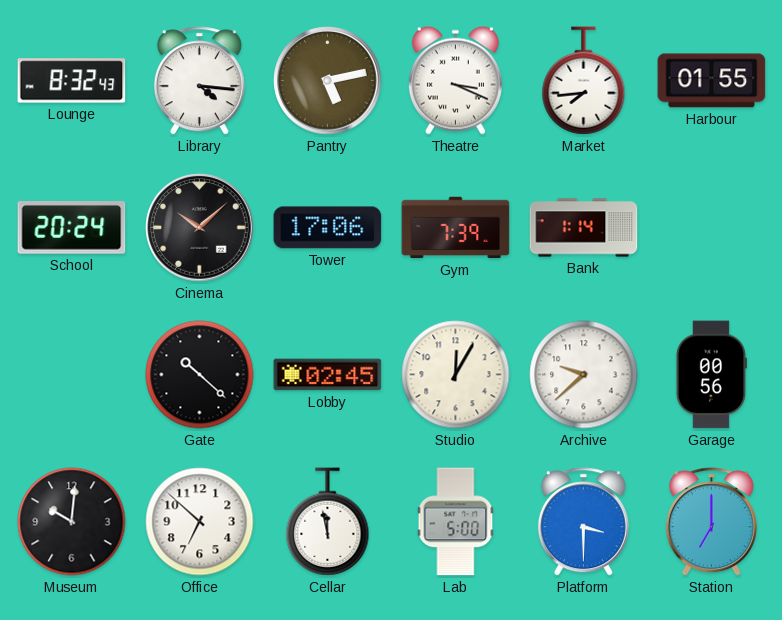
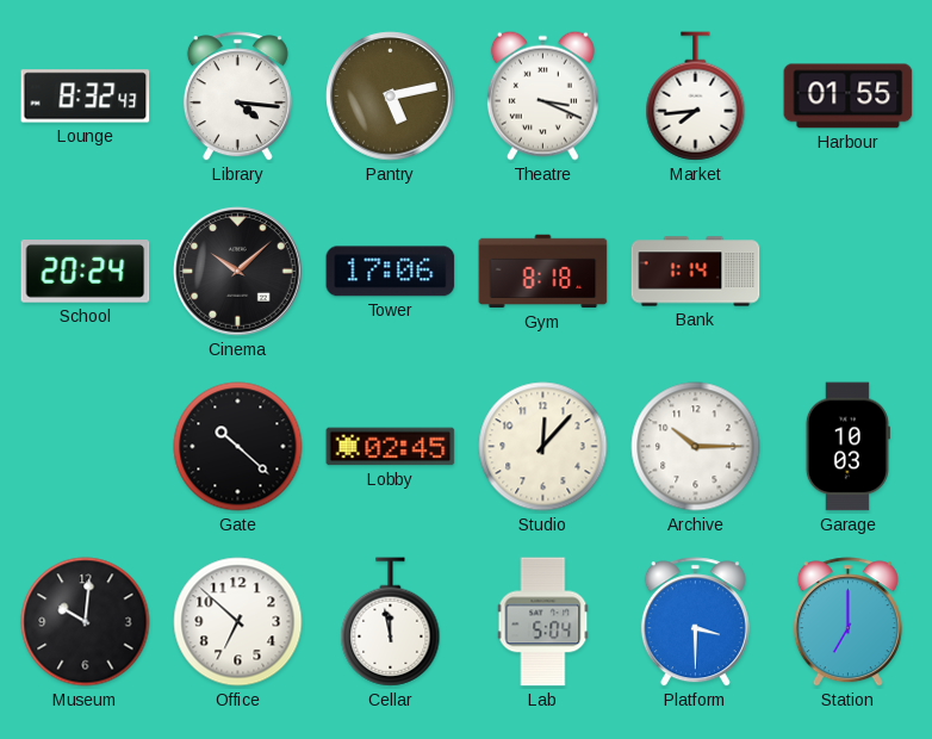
Gym: 7:39 -> 8:18
Studio: 12:05 -> 12:07
Archive: 9:38 -> 10:15
Garage: 00:56 -> 10:03
Lab: 5:00 -> 5:04
